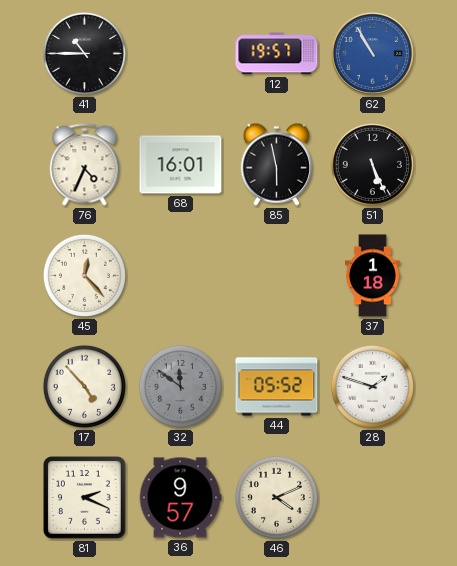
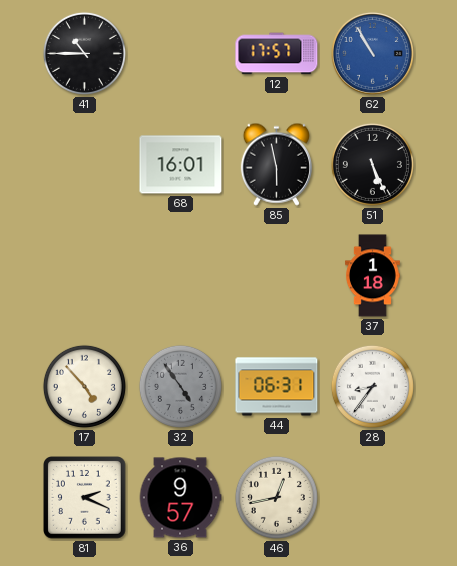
12: 19:57 -> 17:57
76: 4:34 -> none
45: 12:23 -> none
32: 11:51 -> 4:54
44: 05:52 -> 06:31
28: 1:48 -> 8:36
46: 4:11 -> 12:43
